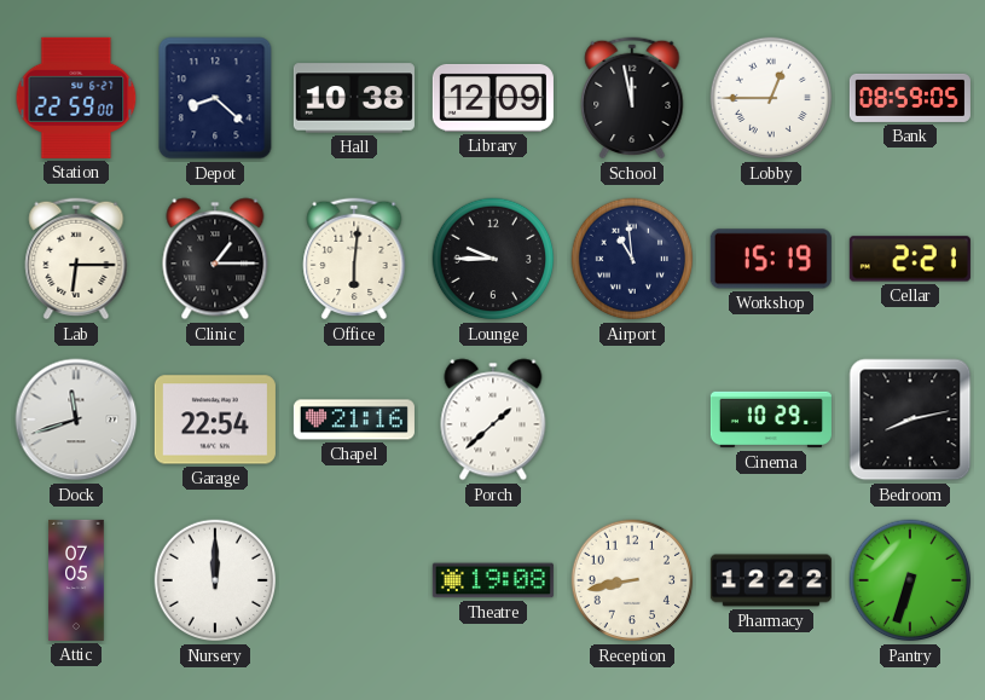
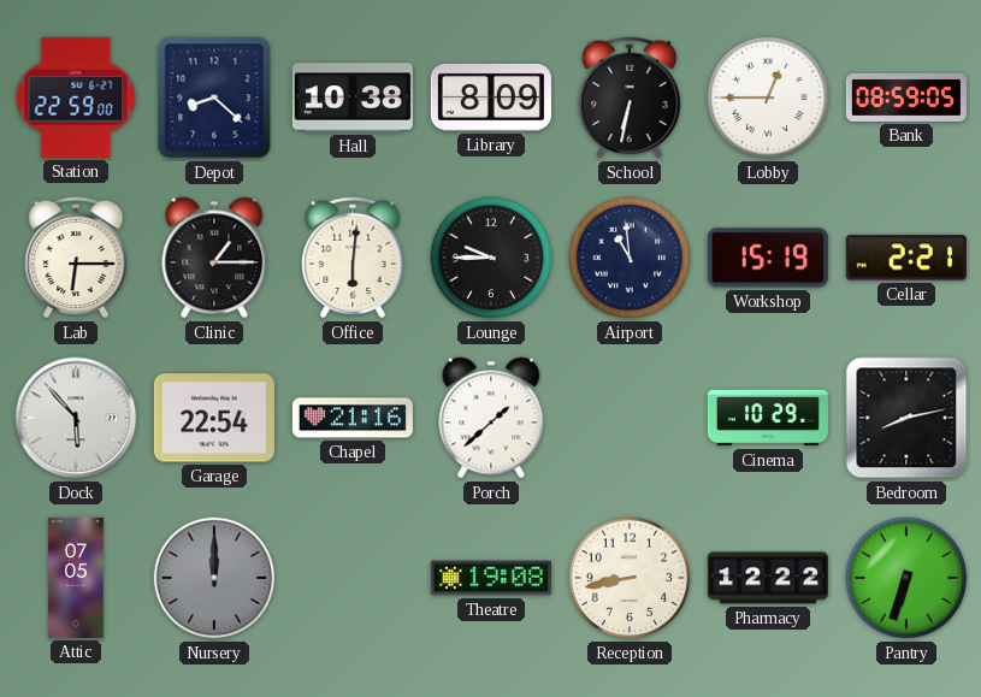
Library: 12:09 -> 8:09
School: 11:58 -> 6:32
Dock: 11:42 -> 5:53
Nursery dial: white -> grey
